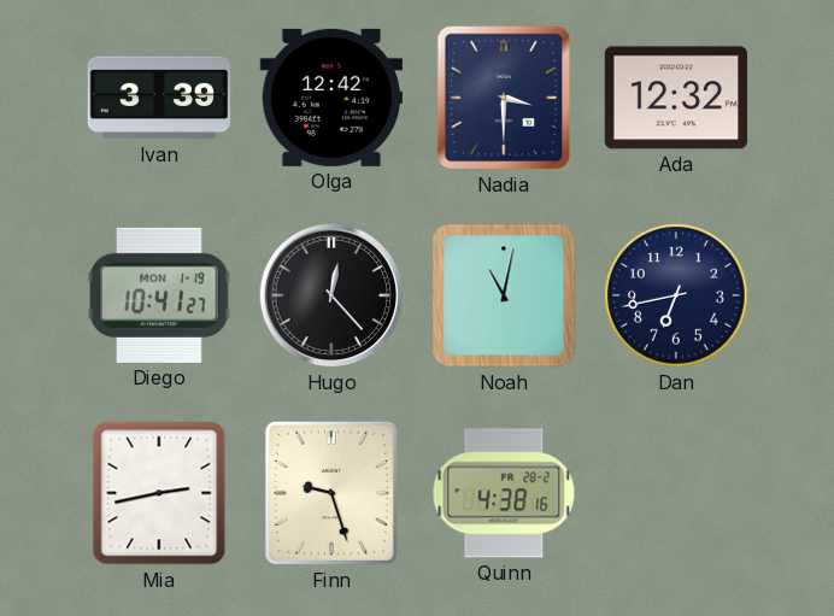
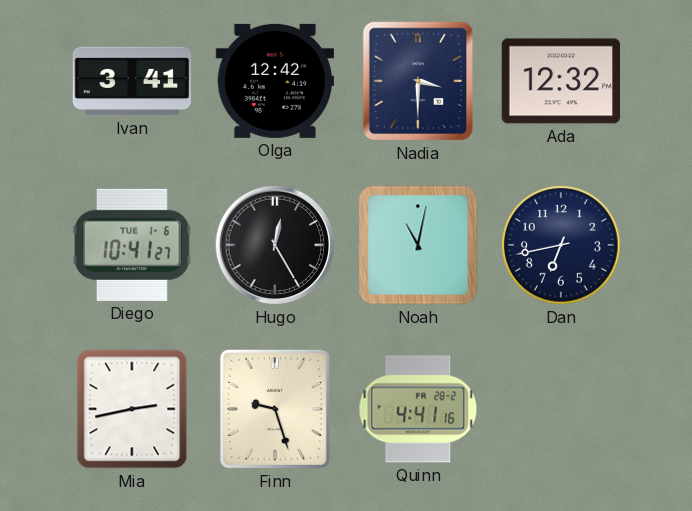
Ivan: 3:39 -> 3:41
Diego date: MON 1-19 -> TUE 1-6
Hugo: 12:23 -> 12:25
Quinn: 4:38 -> 4:41
